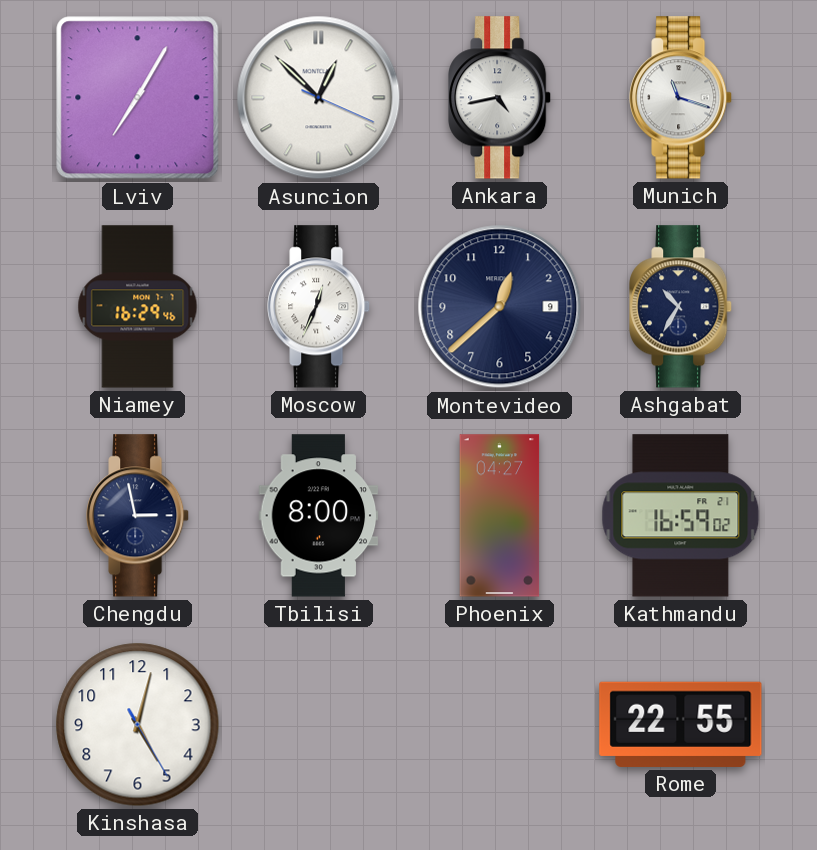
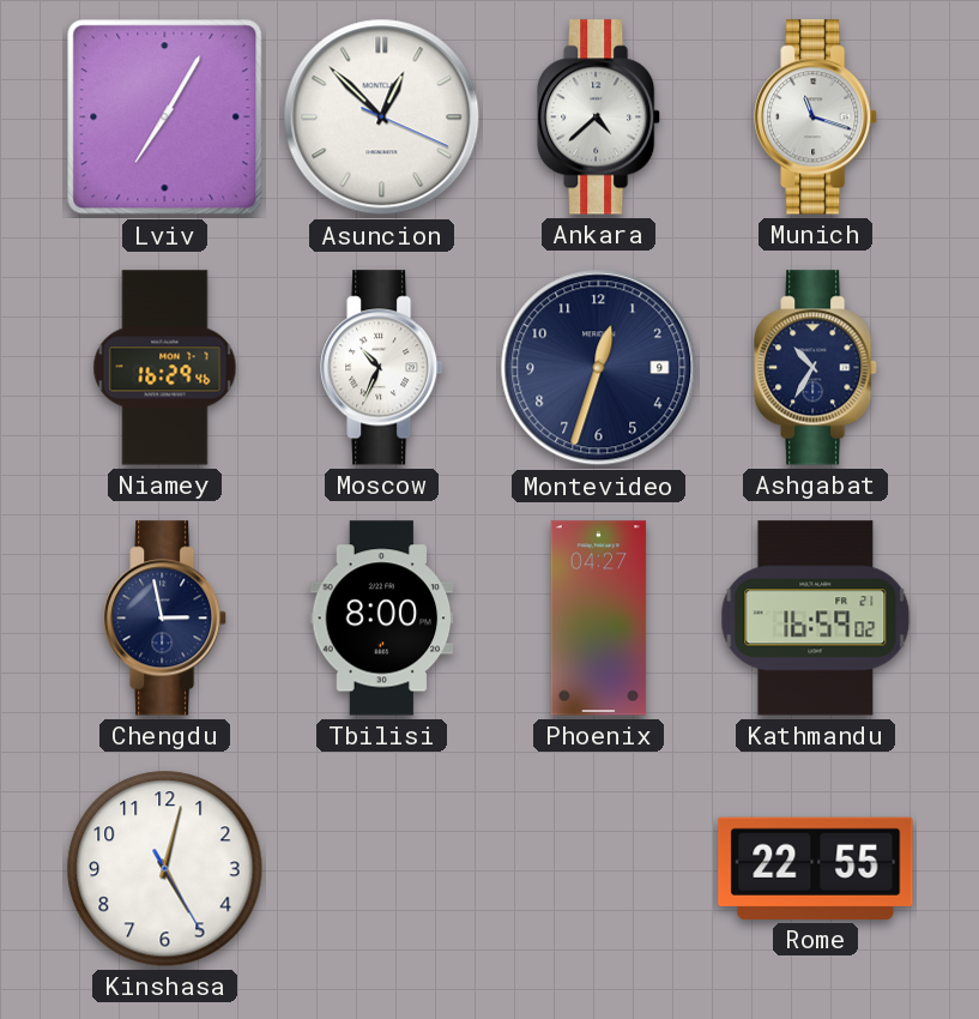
Ankara: 4:43 -> 4:38
Moscow: 12:34 -> 10:34
Montevideo: 12:38 -> 12:33
